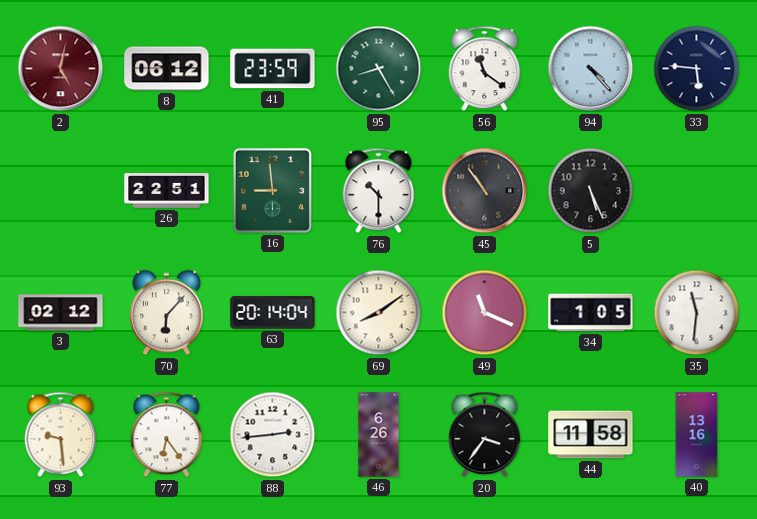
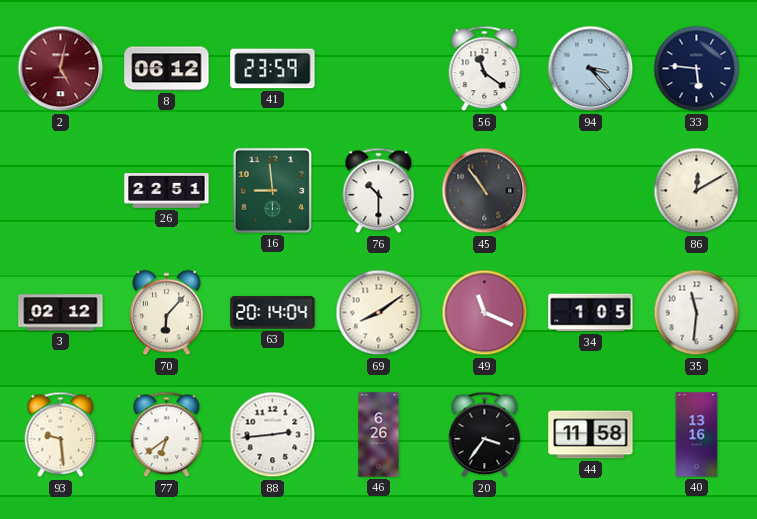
95: 8:25 -> none
94: 4:23 -> 3:23
5: 5:26 -> none
86: none -> 12:10
77: 6:24 -> 6:39
